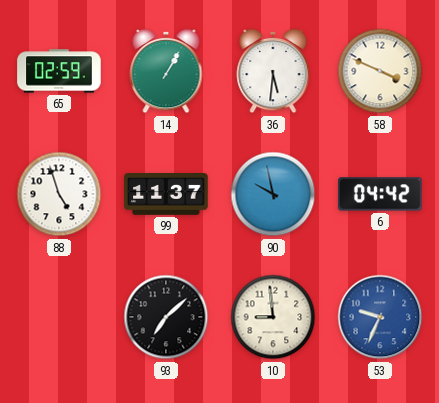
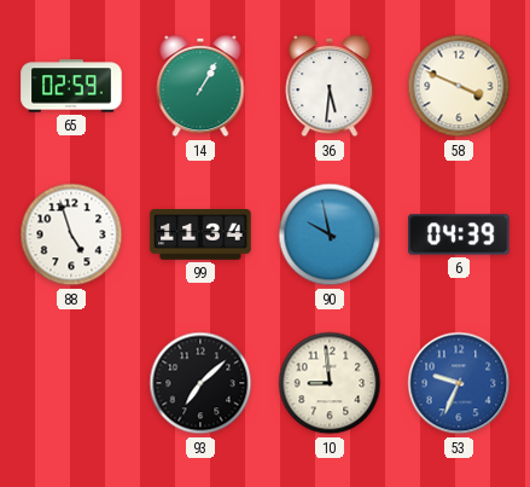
99: 11:37 -> 11:34
6: 04:42 -> 04:39
